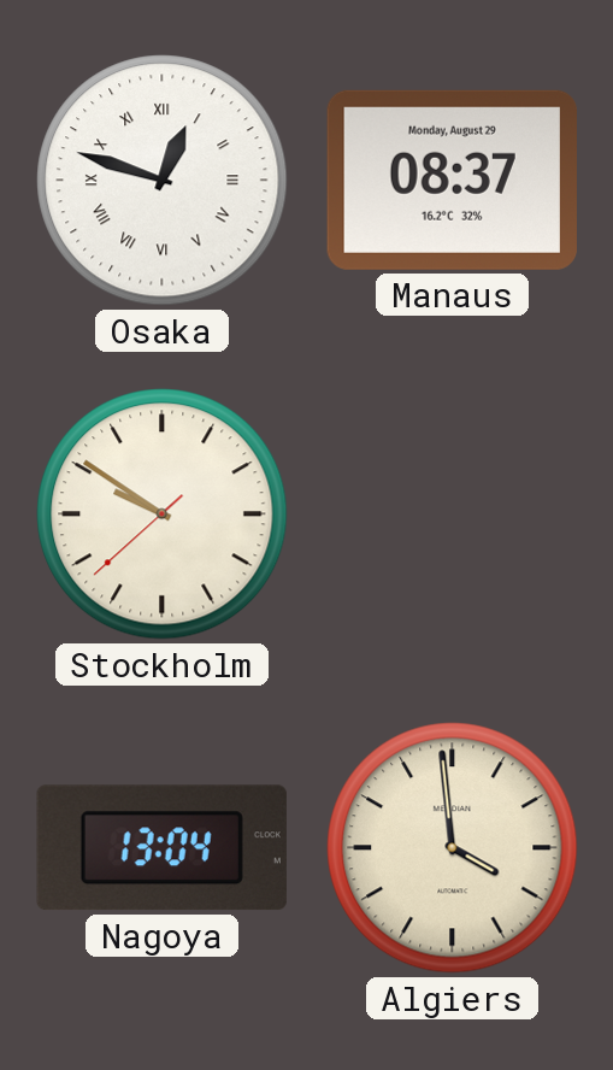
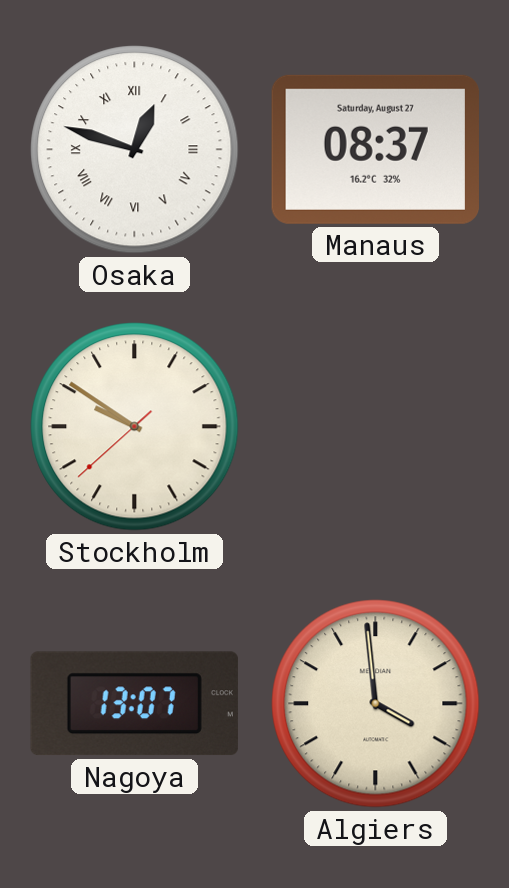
Manaus date: Monday, August 29 -> Saturday, August 27
Nagoya: 13:04 -> 13:07
